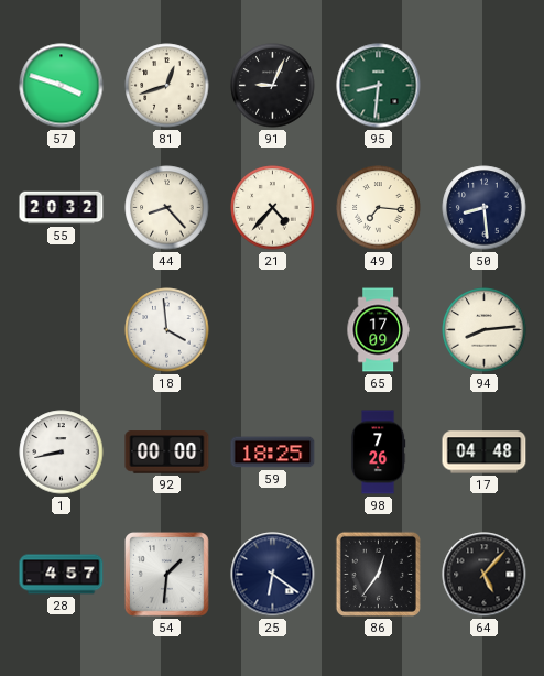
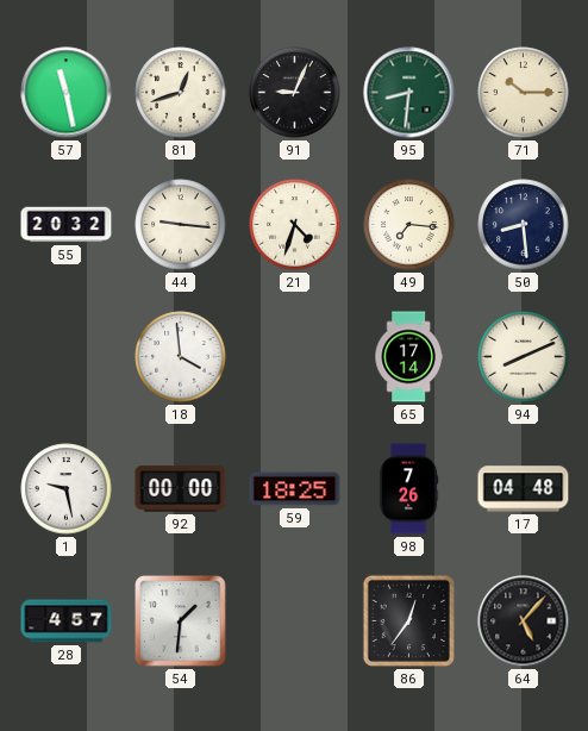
57: 3:48 -> 11:28
71: none -> 10:15
44: 8:23 -> 9:16
21: 4:37 -> 4:33
65: 17:09 -> 17:14
94: 8:14 -> 8:11
1: 8:43 -> 9:28
25: 6:21 -> none
